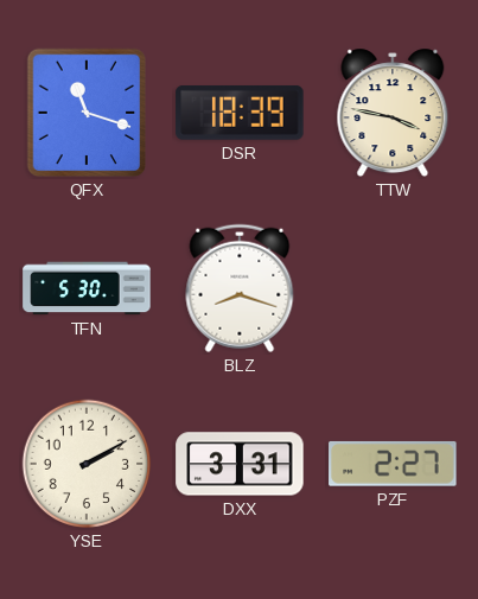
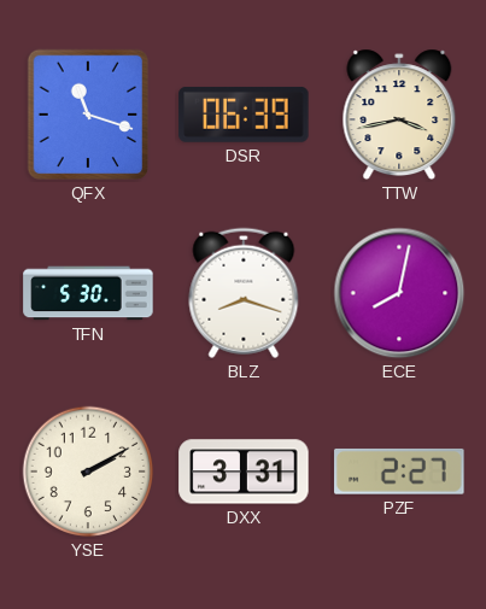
DSR: 18:39 -> 06:39
TTW: 3:47 -> 3:43
ECE: none -> 8:02
